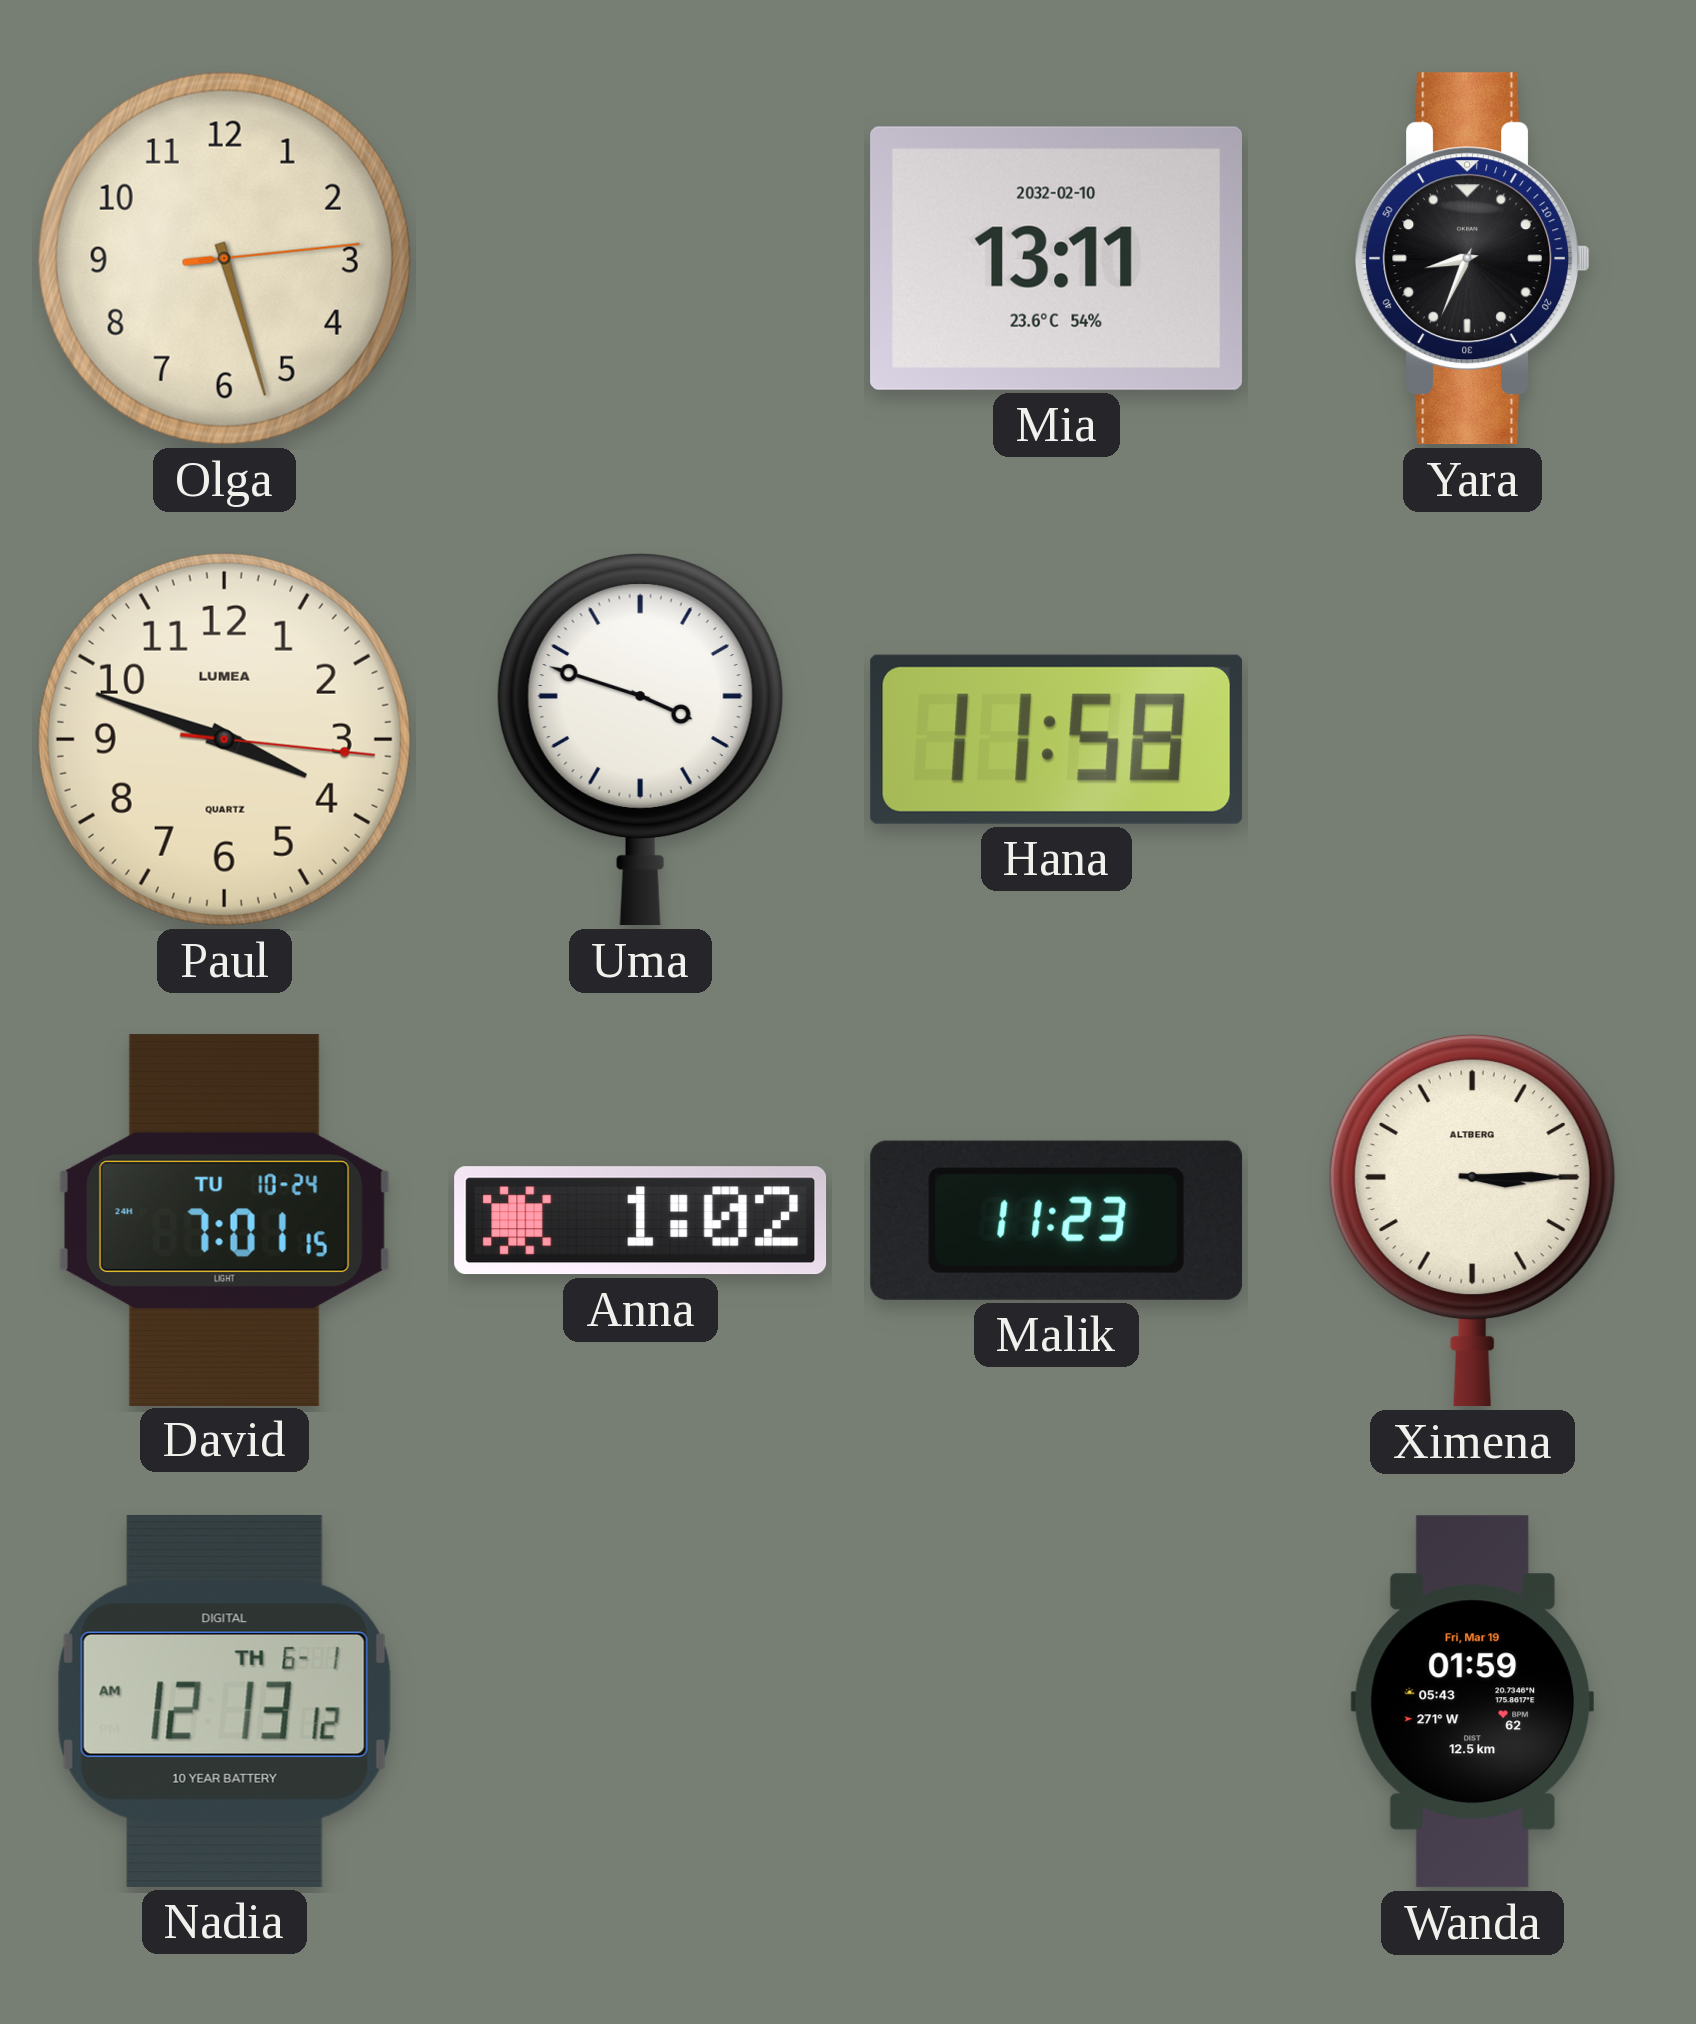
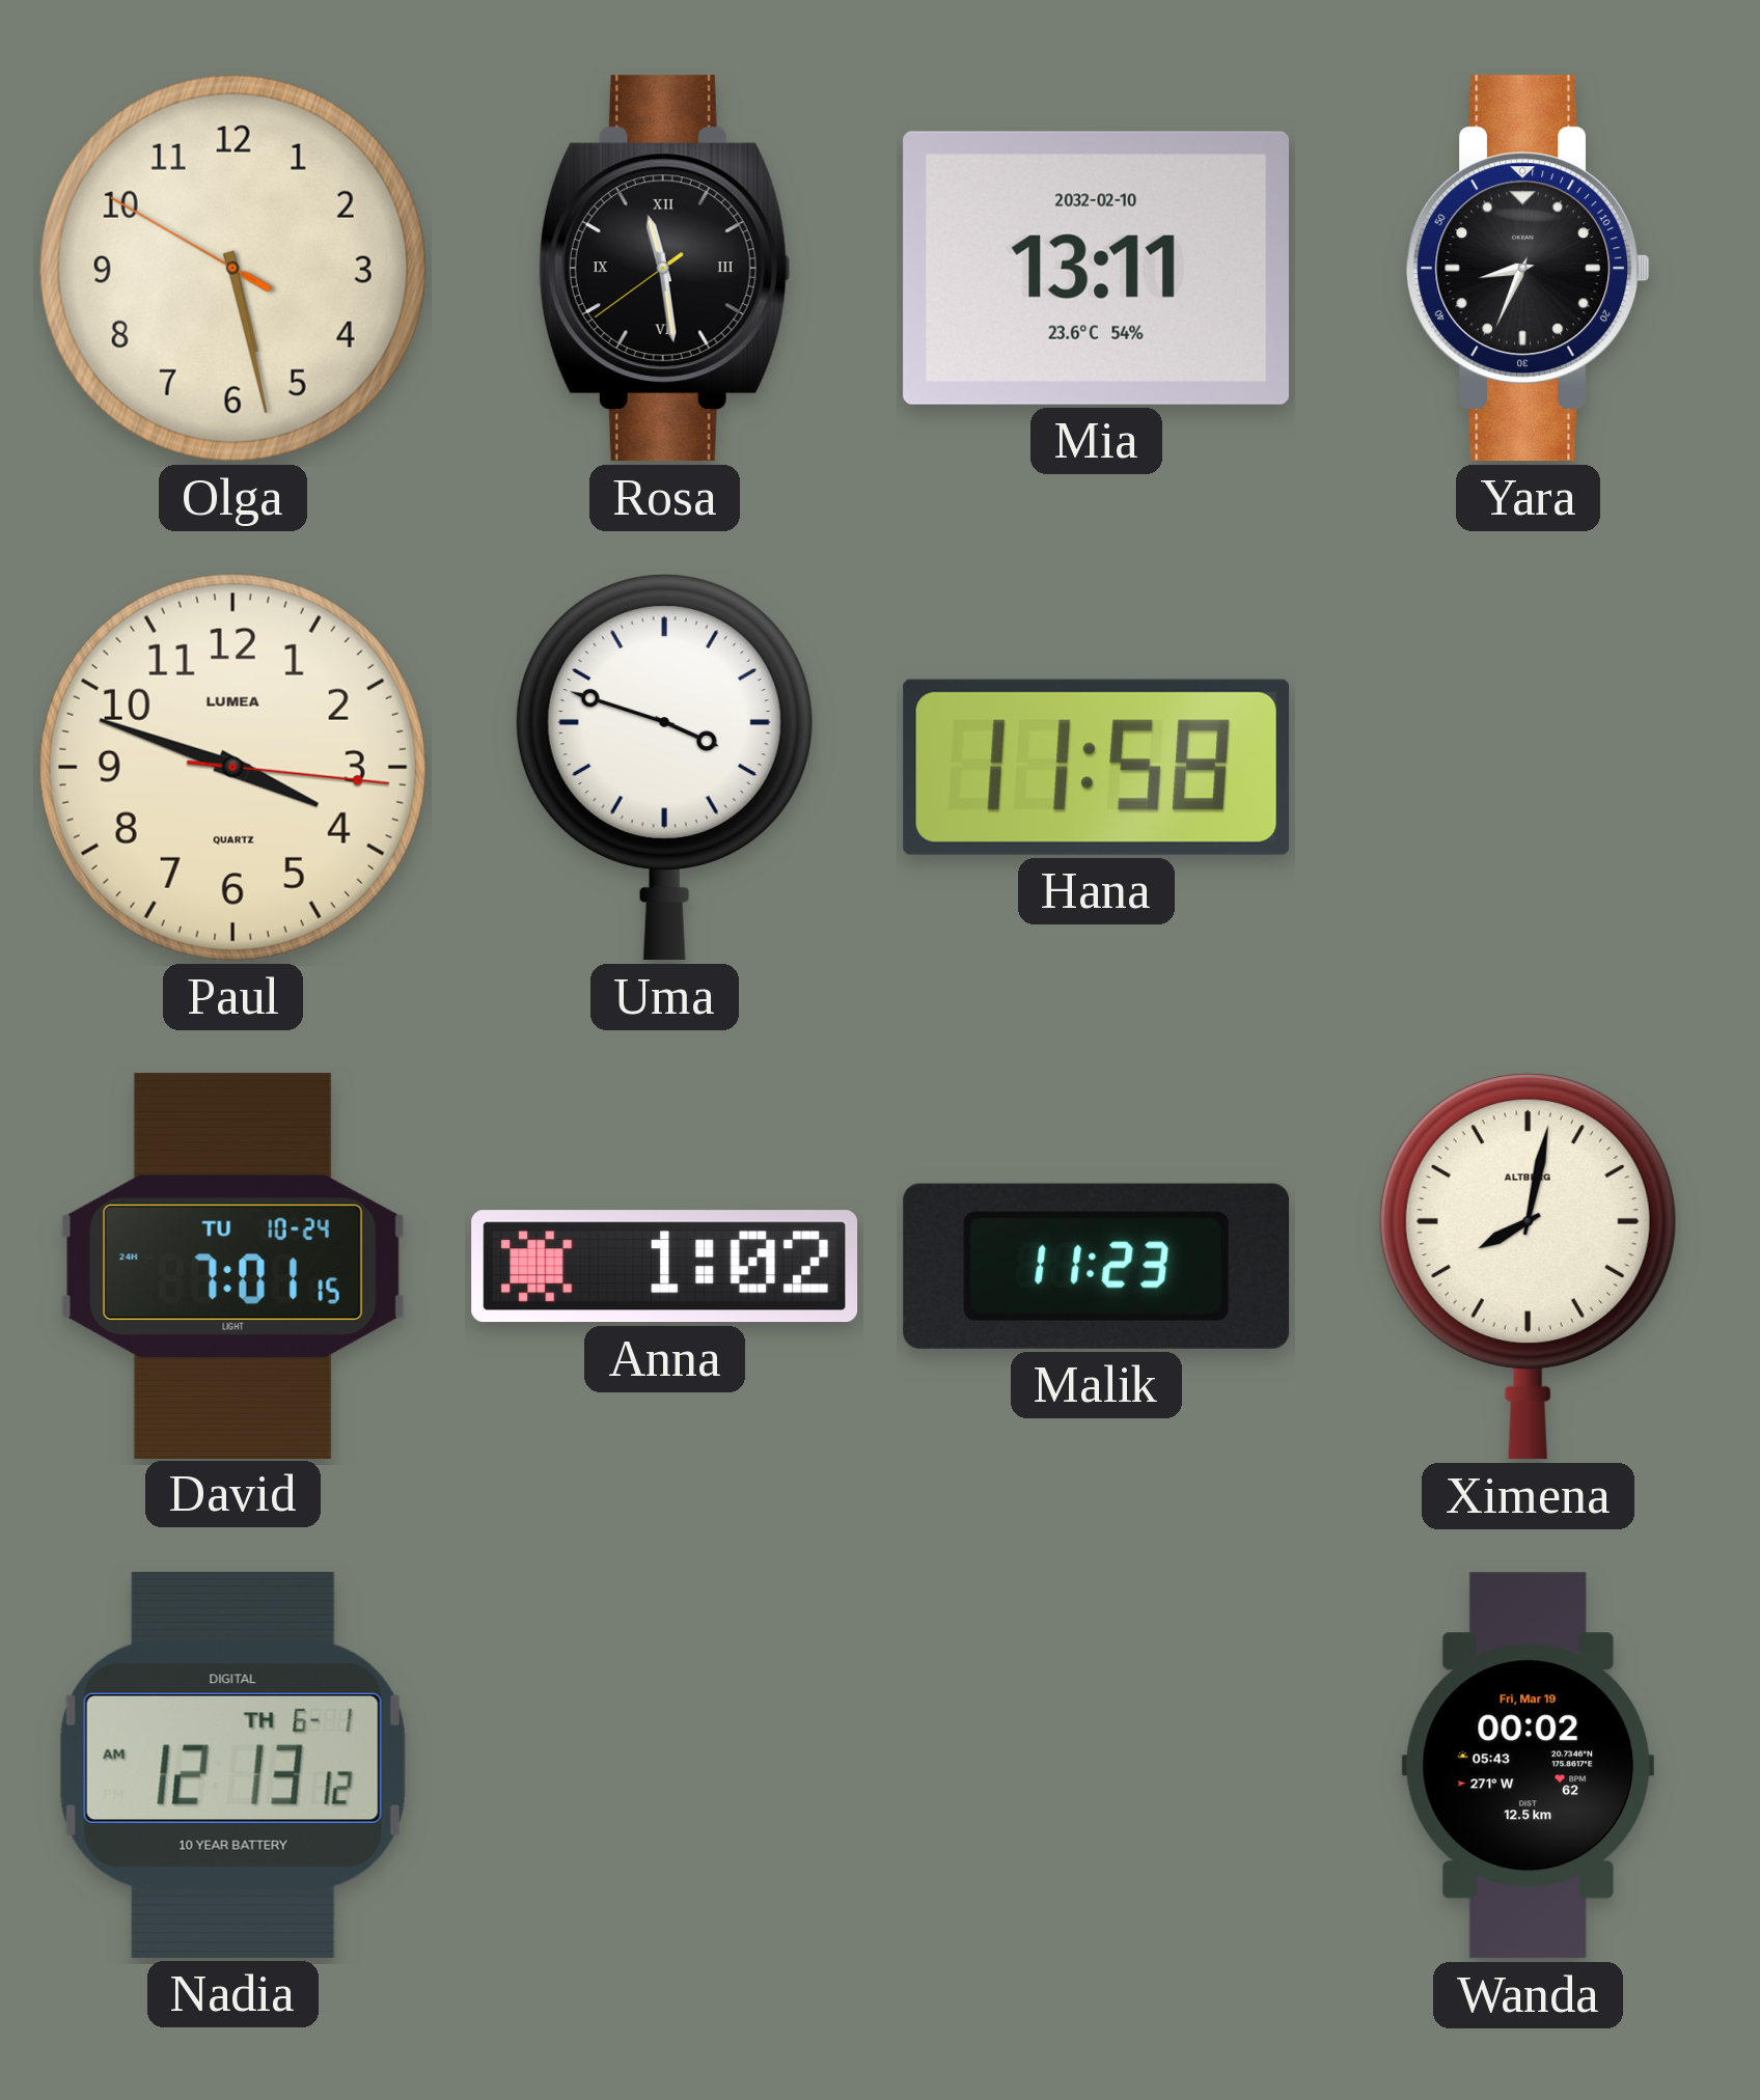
Olga: 5:27:14 -> 5:27:50
Rosa: none -> 11:28
Ximena: 3:15 -> 8:02
Wanda: 01:59 -> 00:02
